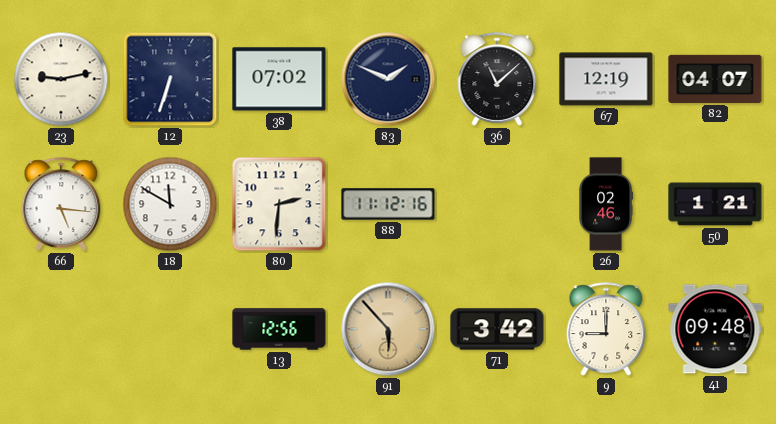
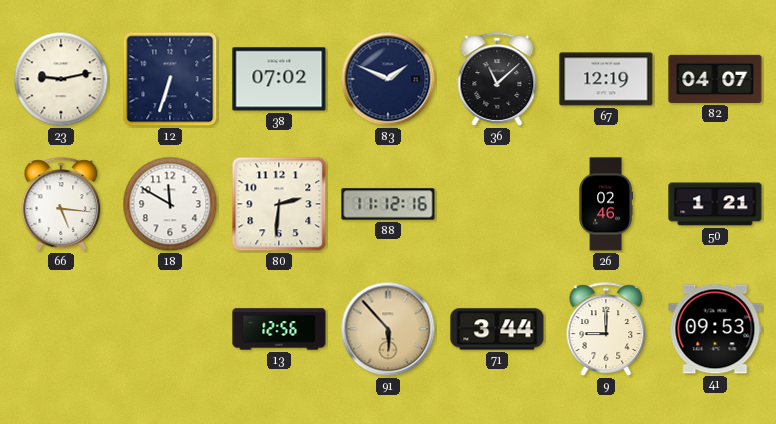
71: 3:42 -> 3:44
41: 09:48 -> 09:53
